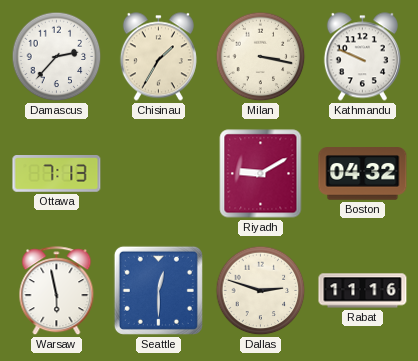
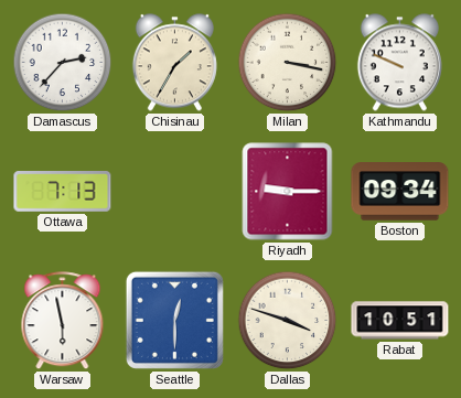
Riyadh: 9:10 -> 9:15
Boston: 04:32 -> 09:34
Dallas: 2:48 -> 3:48
Rabat: 11:16 -> 10:51
